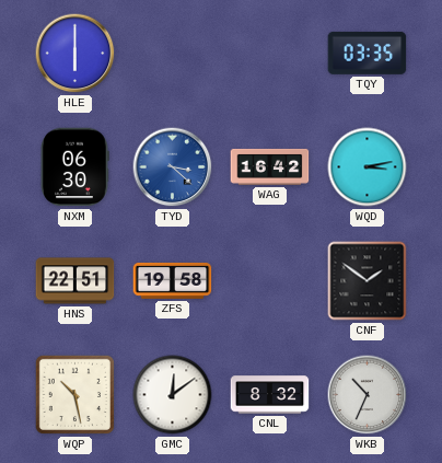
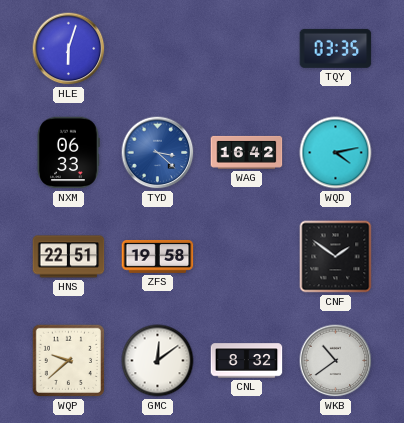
HLE: 6:00 -> 6:03
NXM: 06:30 -> 06:33
WQD: 3:13 -> 4:13
WQP: 10:28 -> 9:38
WKB: 10:34 -> 10:39
